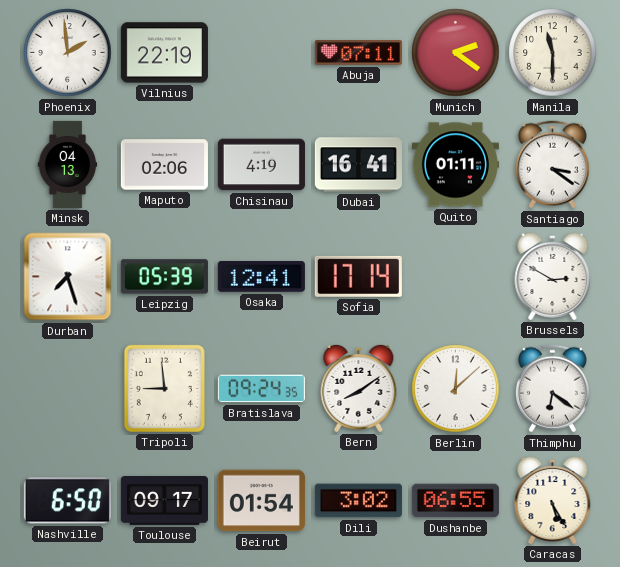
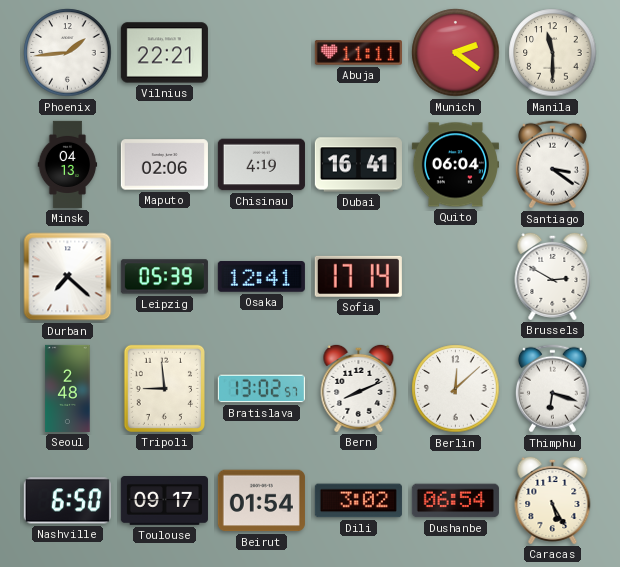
Phoenix: 1:59 -> 1:44
Vilnius: 22:19 -> 22:21
Abuja: 07:11 -> 11:11
Quito: 01:11 -> 06:04
Durban: 7:27 -> 7:22
Seoul: none -> 2:48
Bratislava: 09:24 -> 13:02
Bern: 8:09 -> 8:11
Thimphu: 6:21 -> 6:18
Dushanbe: 06:55 -> 06:54
